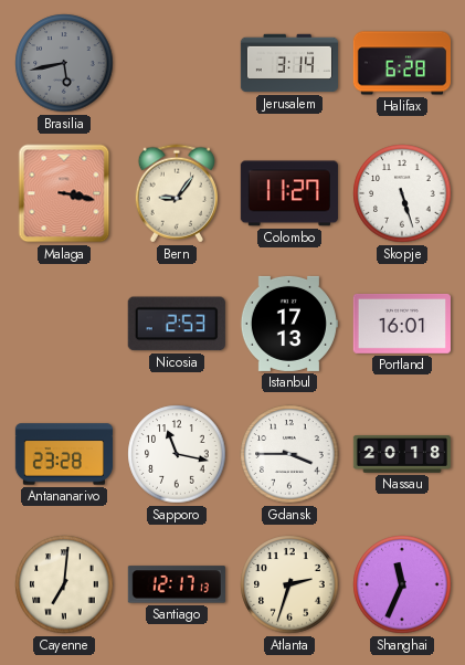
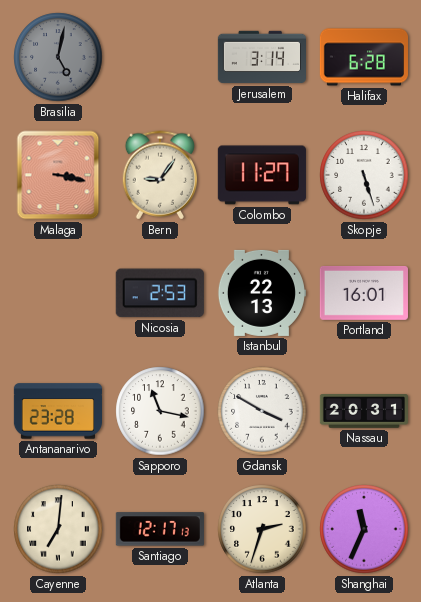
Brasilia: 5:43 -> 5:02
Istanbul: 17:13 -> 22:13
Gdansk: 3:45 -> 3:50
Nassau: 20:18 -> 20:31
